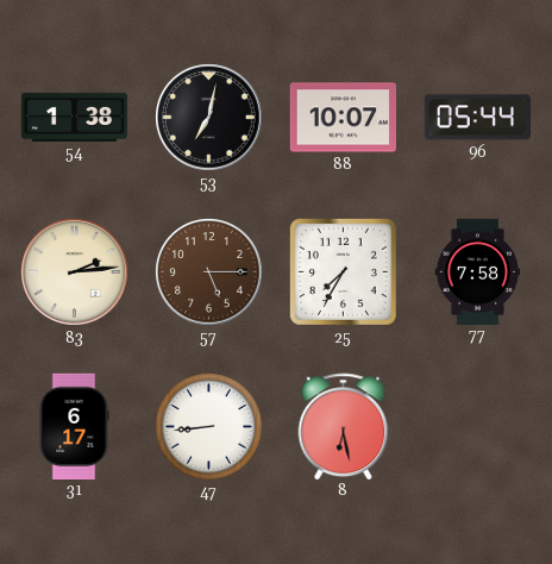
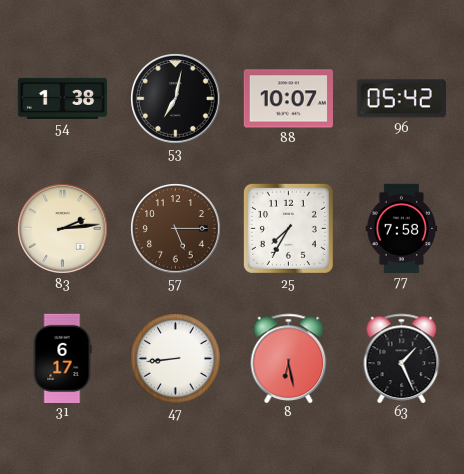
96: 05:44 -> 05:42
63: none -> 1:26
